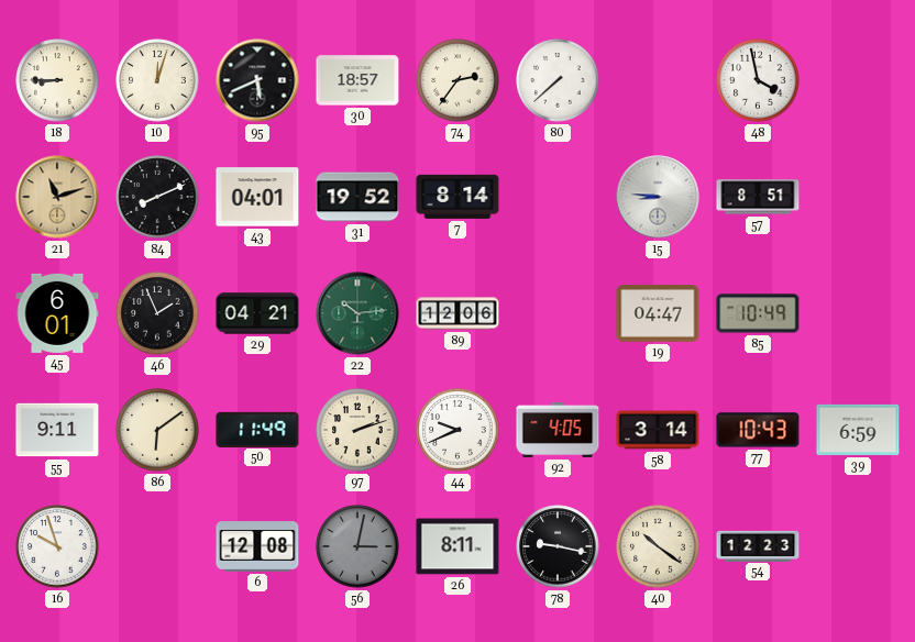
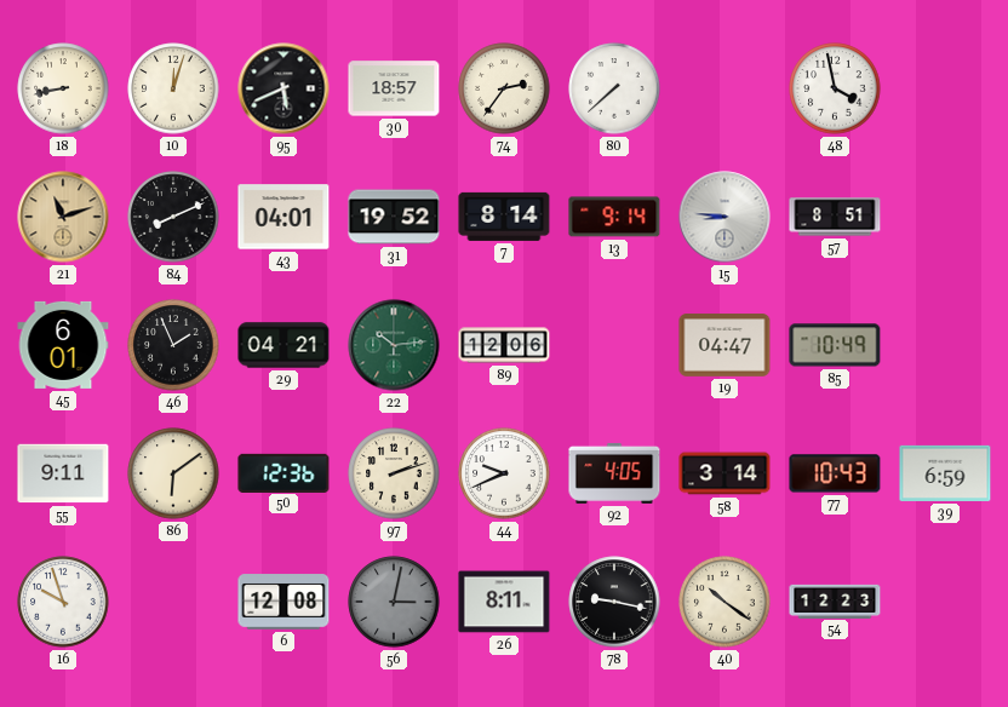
18: 8:45 -> 8:43
13: none -> 9:14
50: 11:49 -> 12:36
